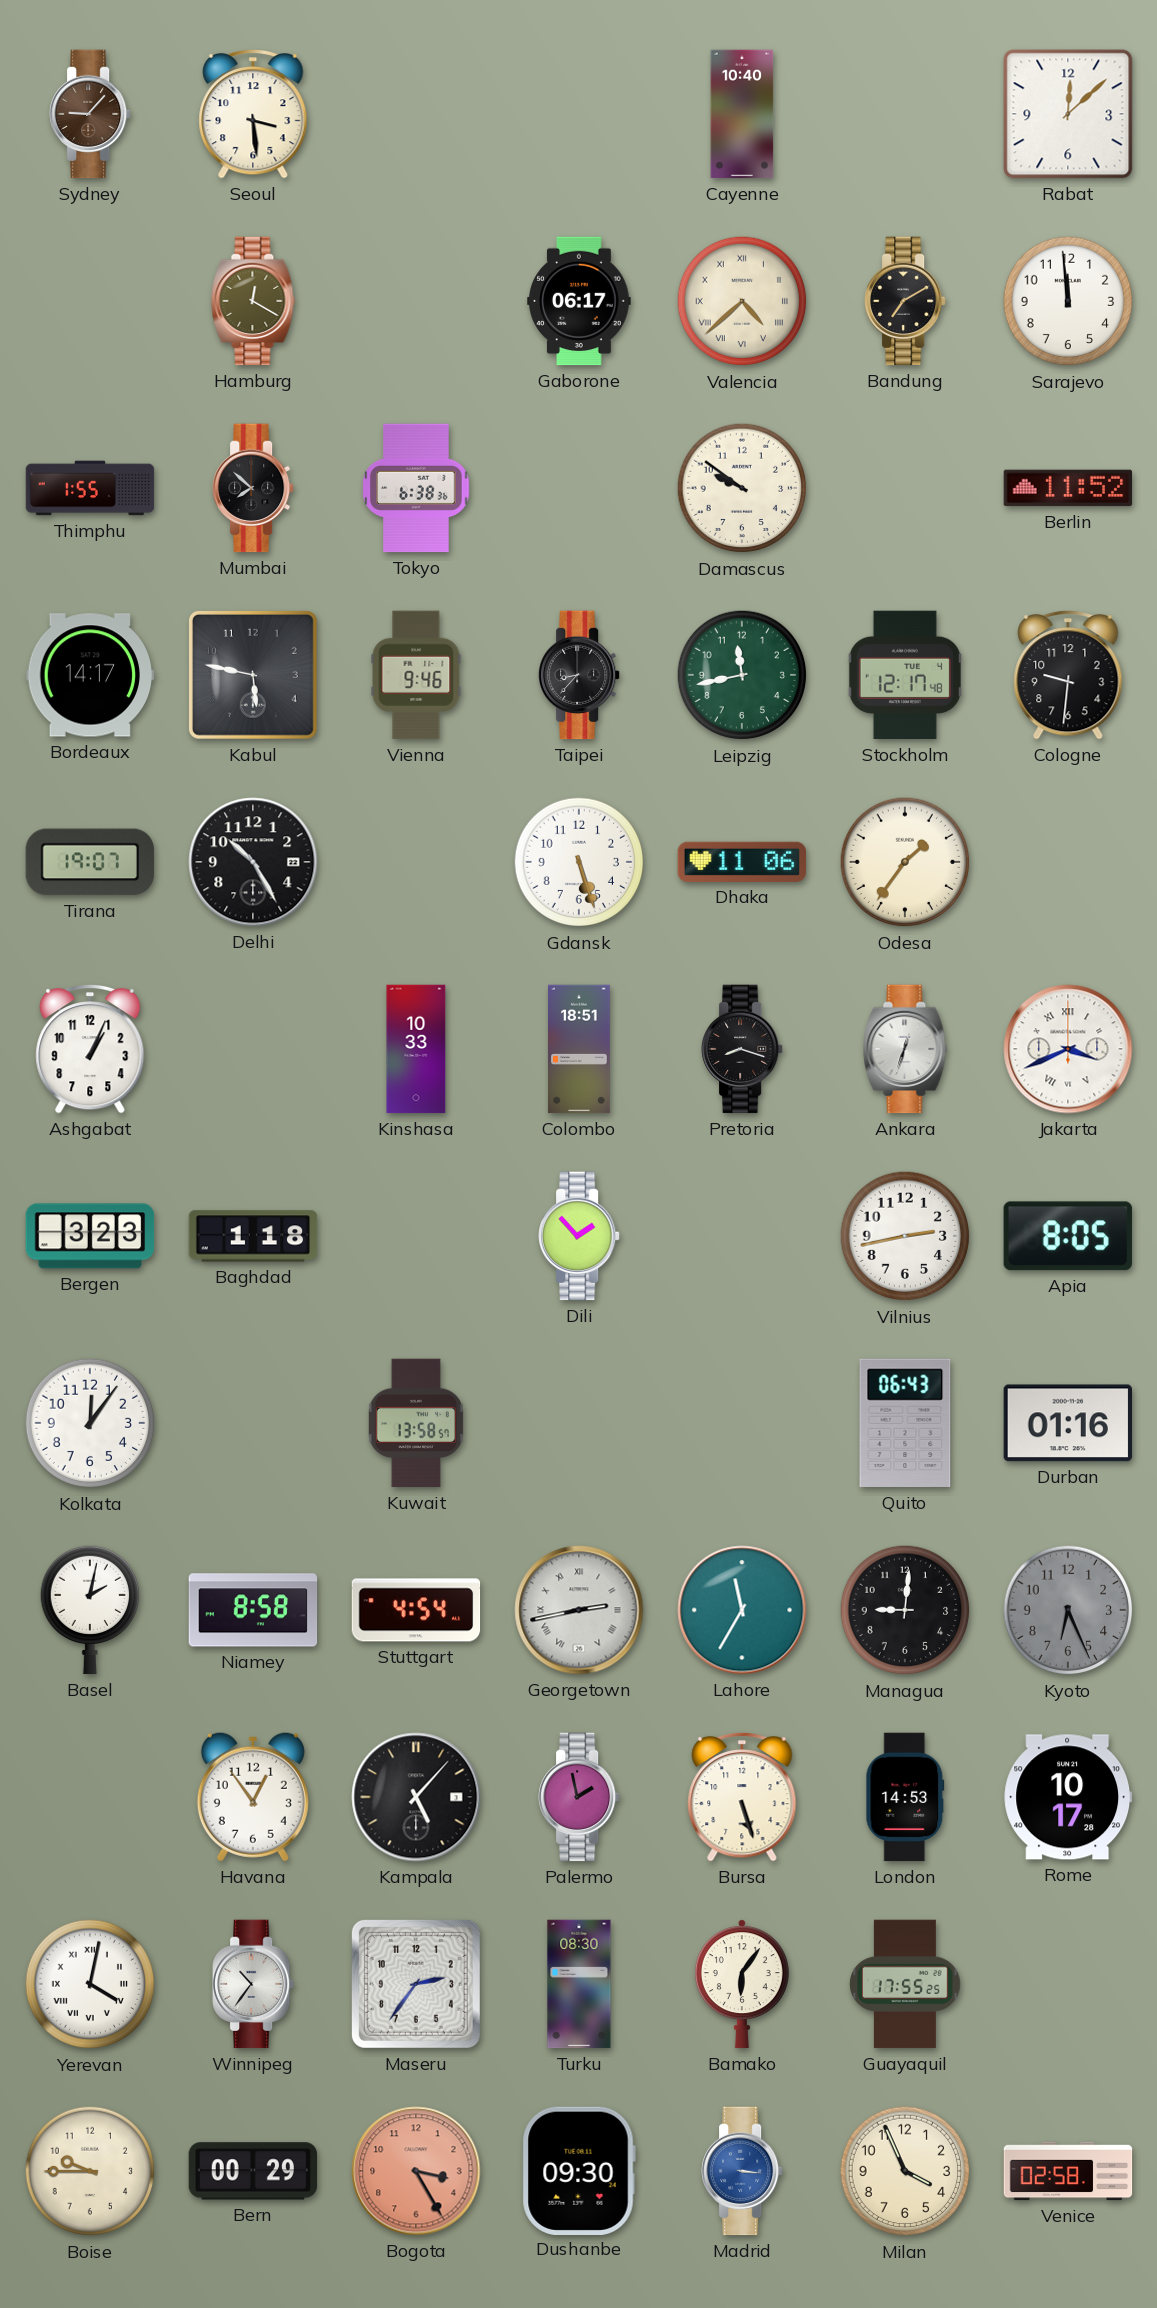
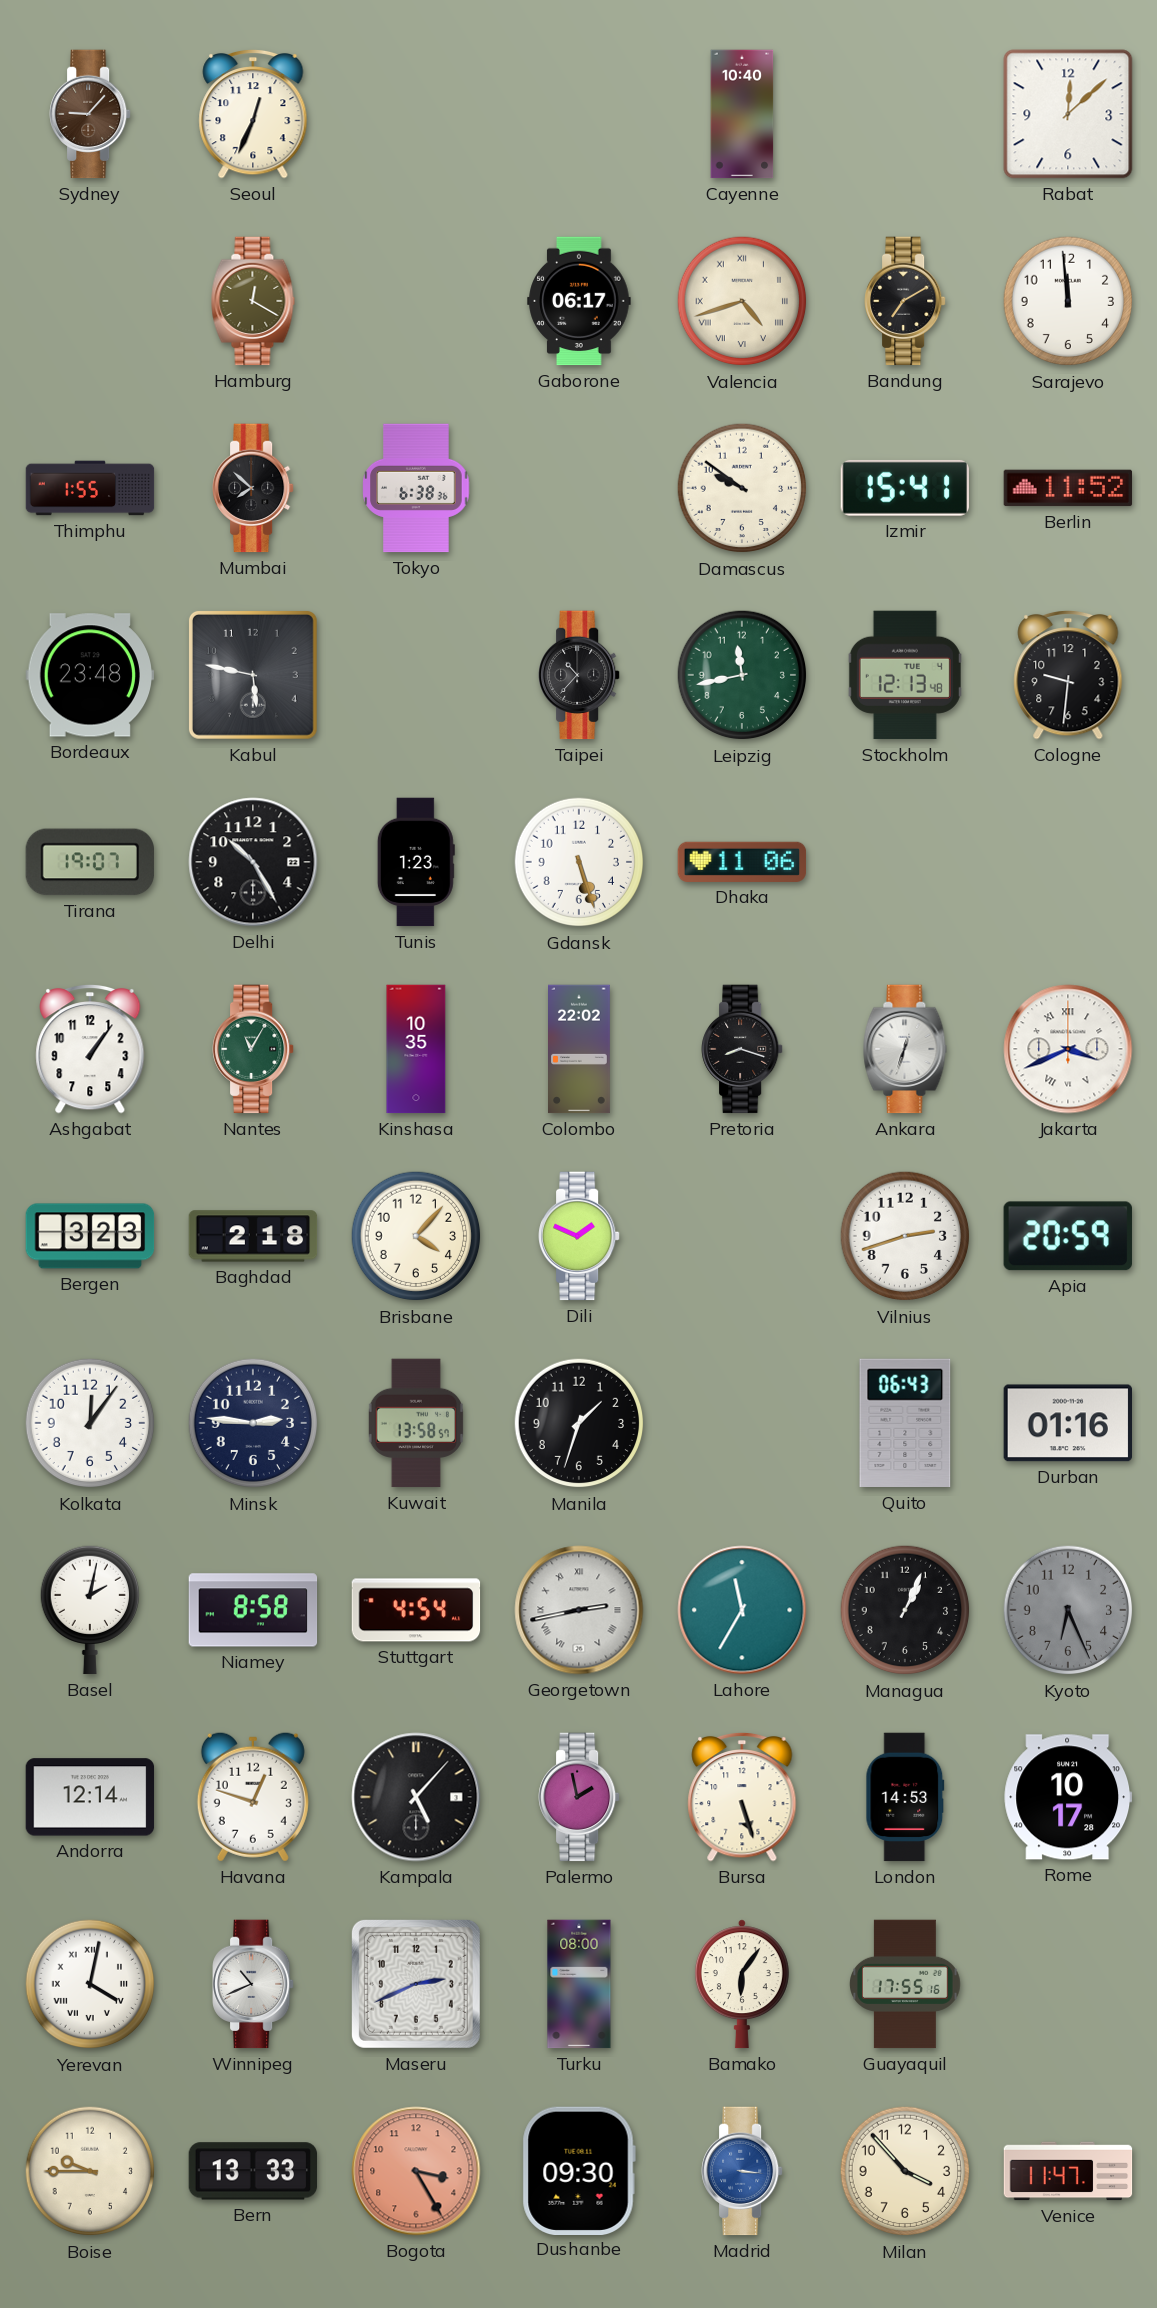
Seoul: 3:29 -> 12:34
Valencia: 4:38 -> 4:42
Izmir: none -> 15:41
Bordeaux: 14:17 -> 23:48
Vienna: 9:46 -> none
Taipei: 8:37 -> 10:37
Stockholm: 12:17 -> 12:13
Tunis: none -> 1:23
Odesa: 1:36 -> none
Ashgabat: 1:04 -> 1:06
Nantes: none -> 11:05
Kinshasa: 10:33 -> 10:35
Colombo: 18:51 -> 22:02
Baghdad: 1:18 -> 2:18
Brisbane: none -> 4:07
Dili: 1:53 -> 1:49
Vilnius: 2:43 -> 2:42
Apia: 8:05 -> 20:59
Minsk: none -> 2:46
Manila: none -> 1:33
Managua: 9:01 -> 1:04
Andorra: none -> 12:14
Havana: 12:54 -> 12:48
Winnipeg: 10:36 -> 10:41
Maseru: 2:36 -> 2:41
Turku: 08:30 -> 08:00
Guayaquil: 17:55:25 -> 17:55:16
Bern: 00:29 -> 13:33
Milan: 3:56 -> 3:53
Venice: 02:58 -> 11:47
